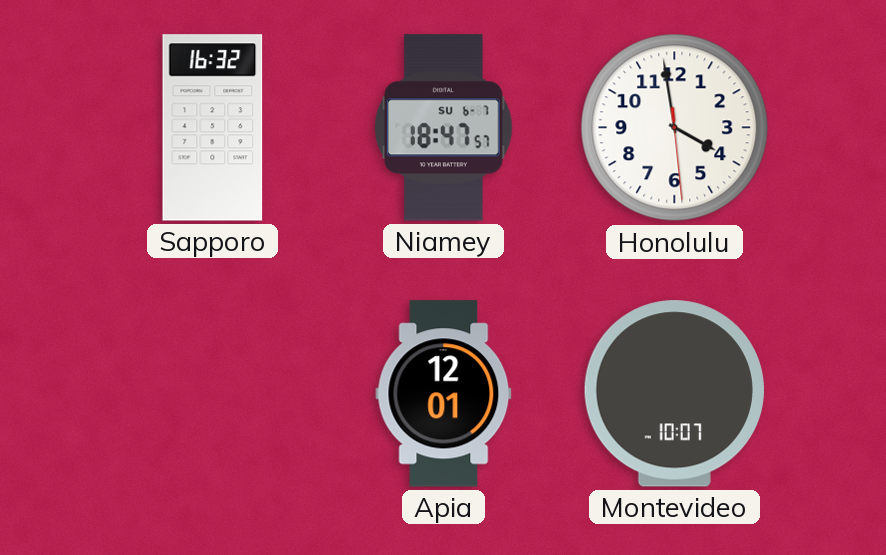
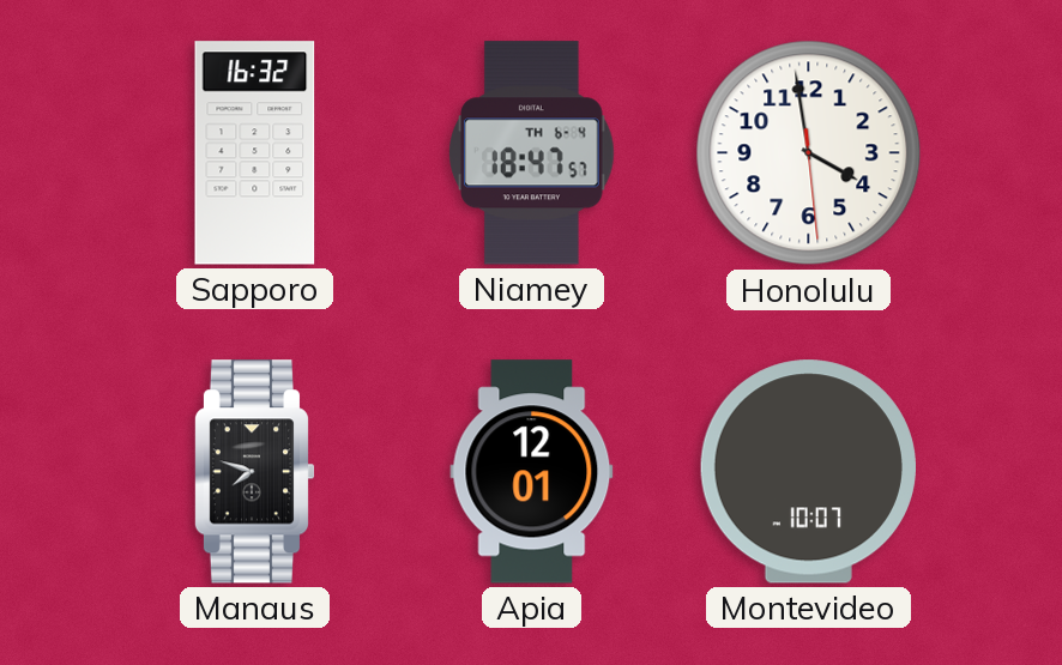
Niamey date: SU 6-7 -> TH 6-4
Manaus: none -> 7:48
